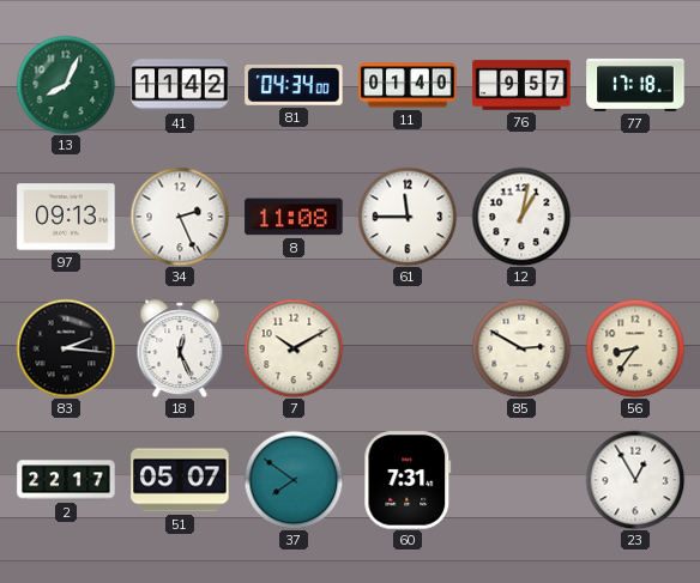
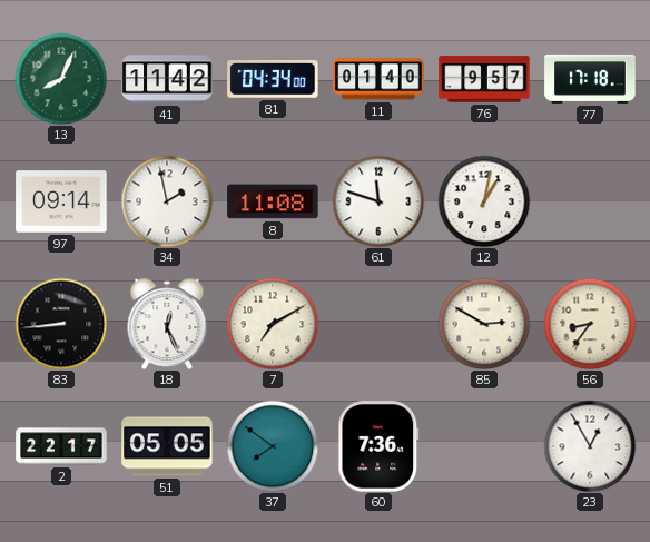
97: 09:13 -> 09:14
34: 2:26 -> 1:58
61: 11:45 -> 11:48
83: 2:16 -> 8:44
7: 10:10 -> 7:10
51: 05:07 -> 05:05
60: 7:31 -> 7:36
